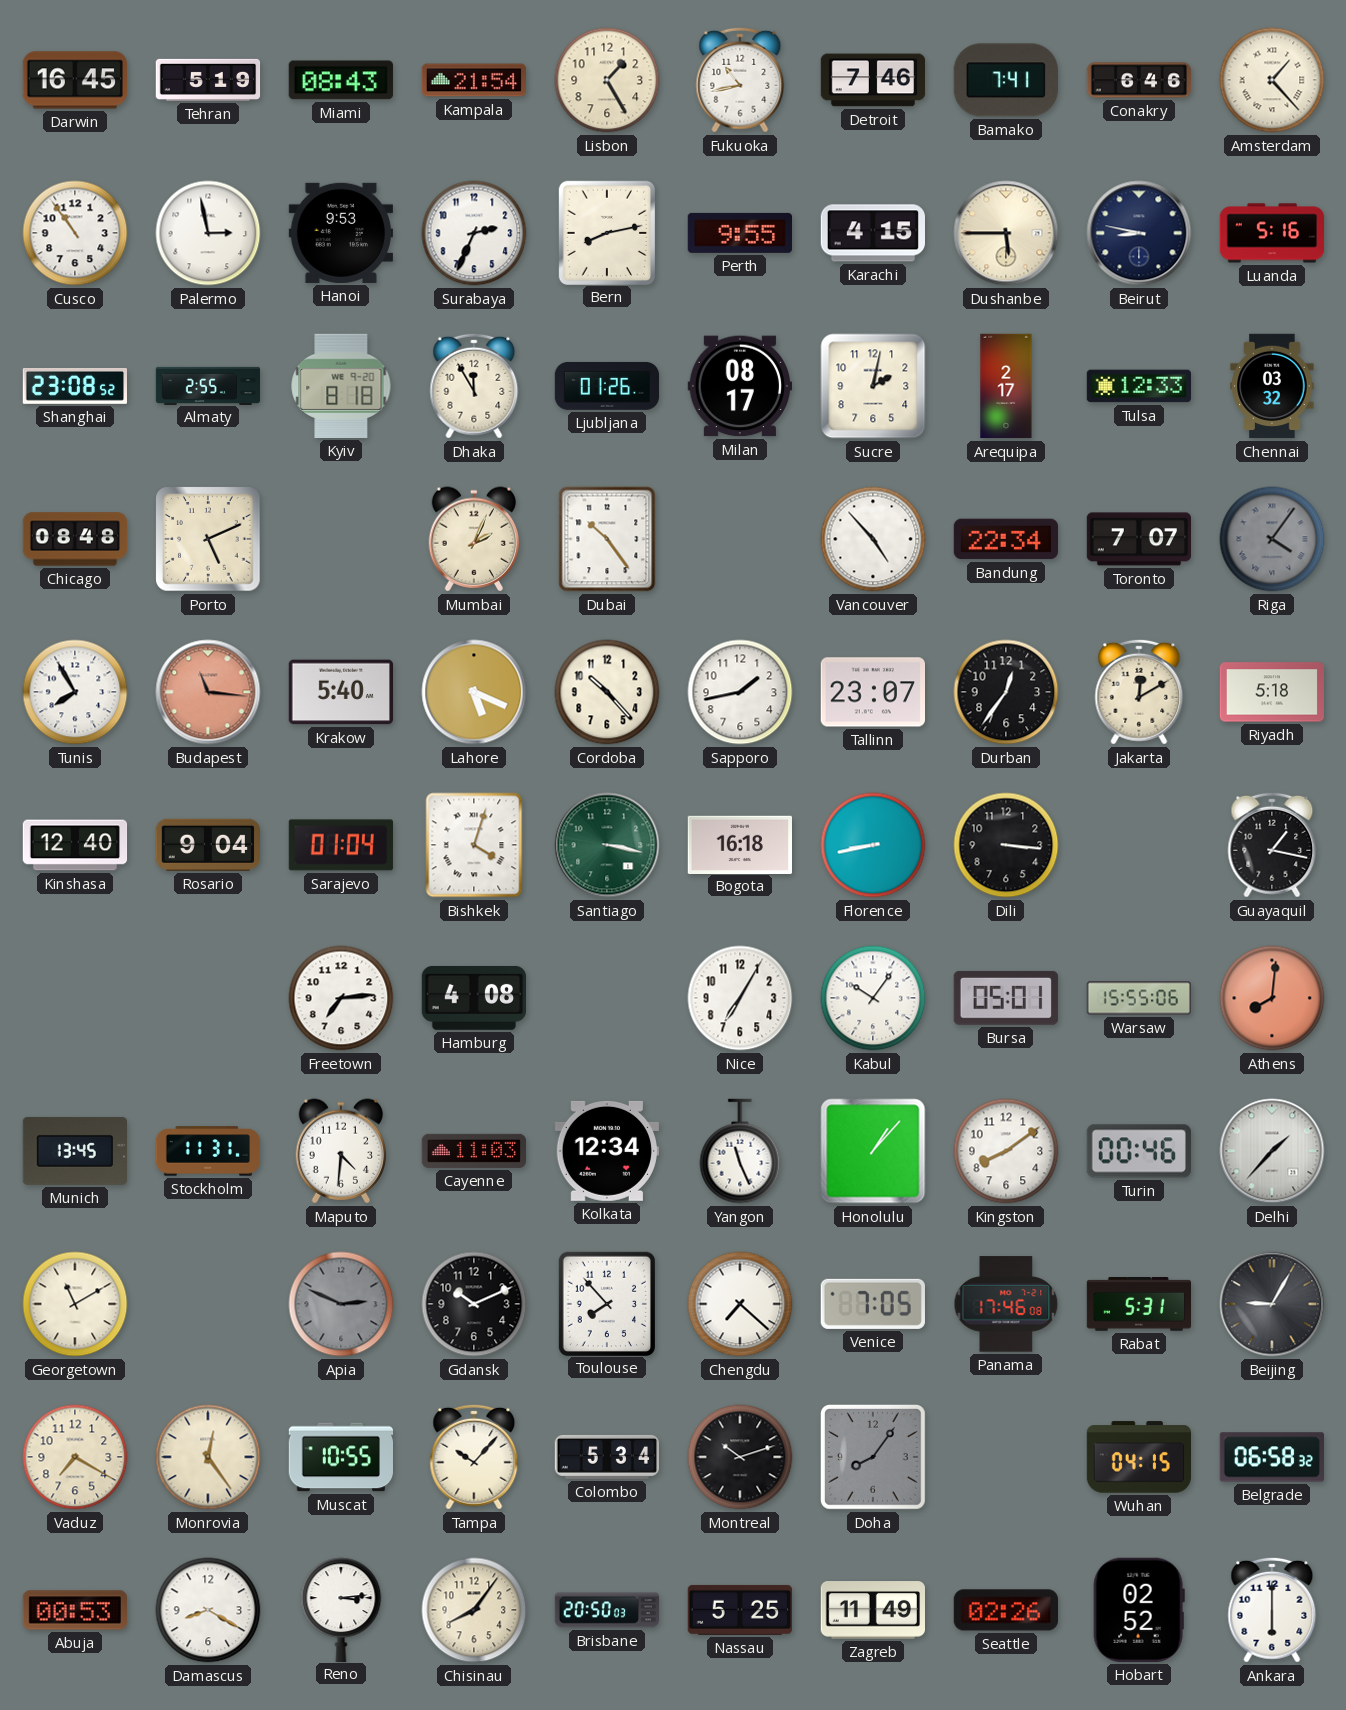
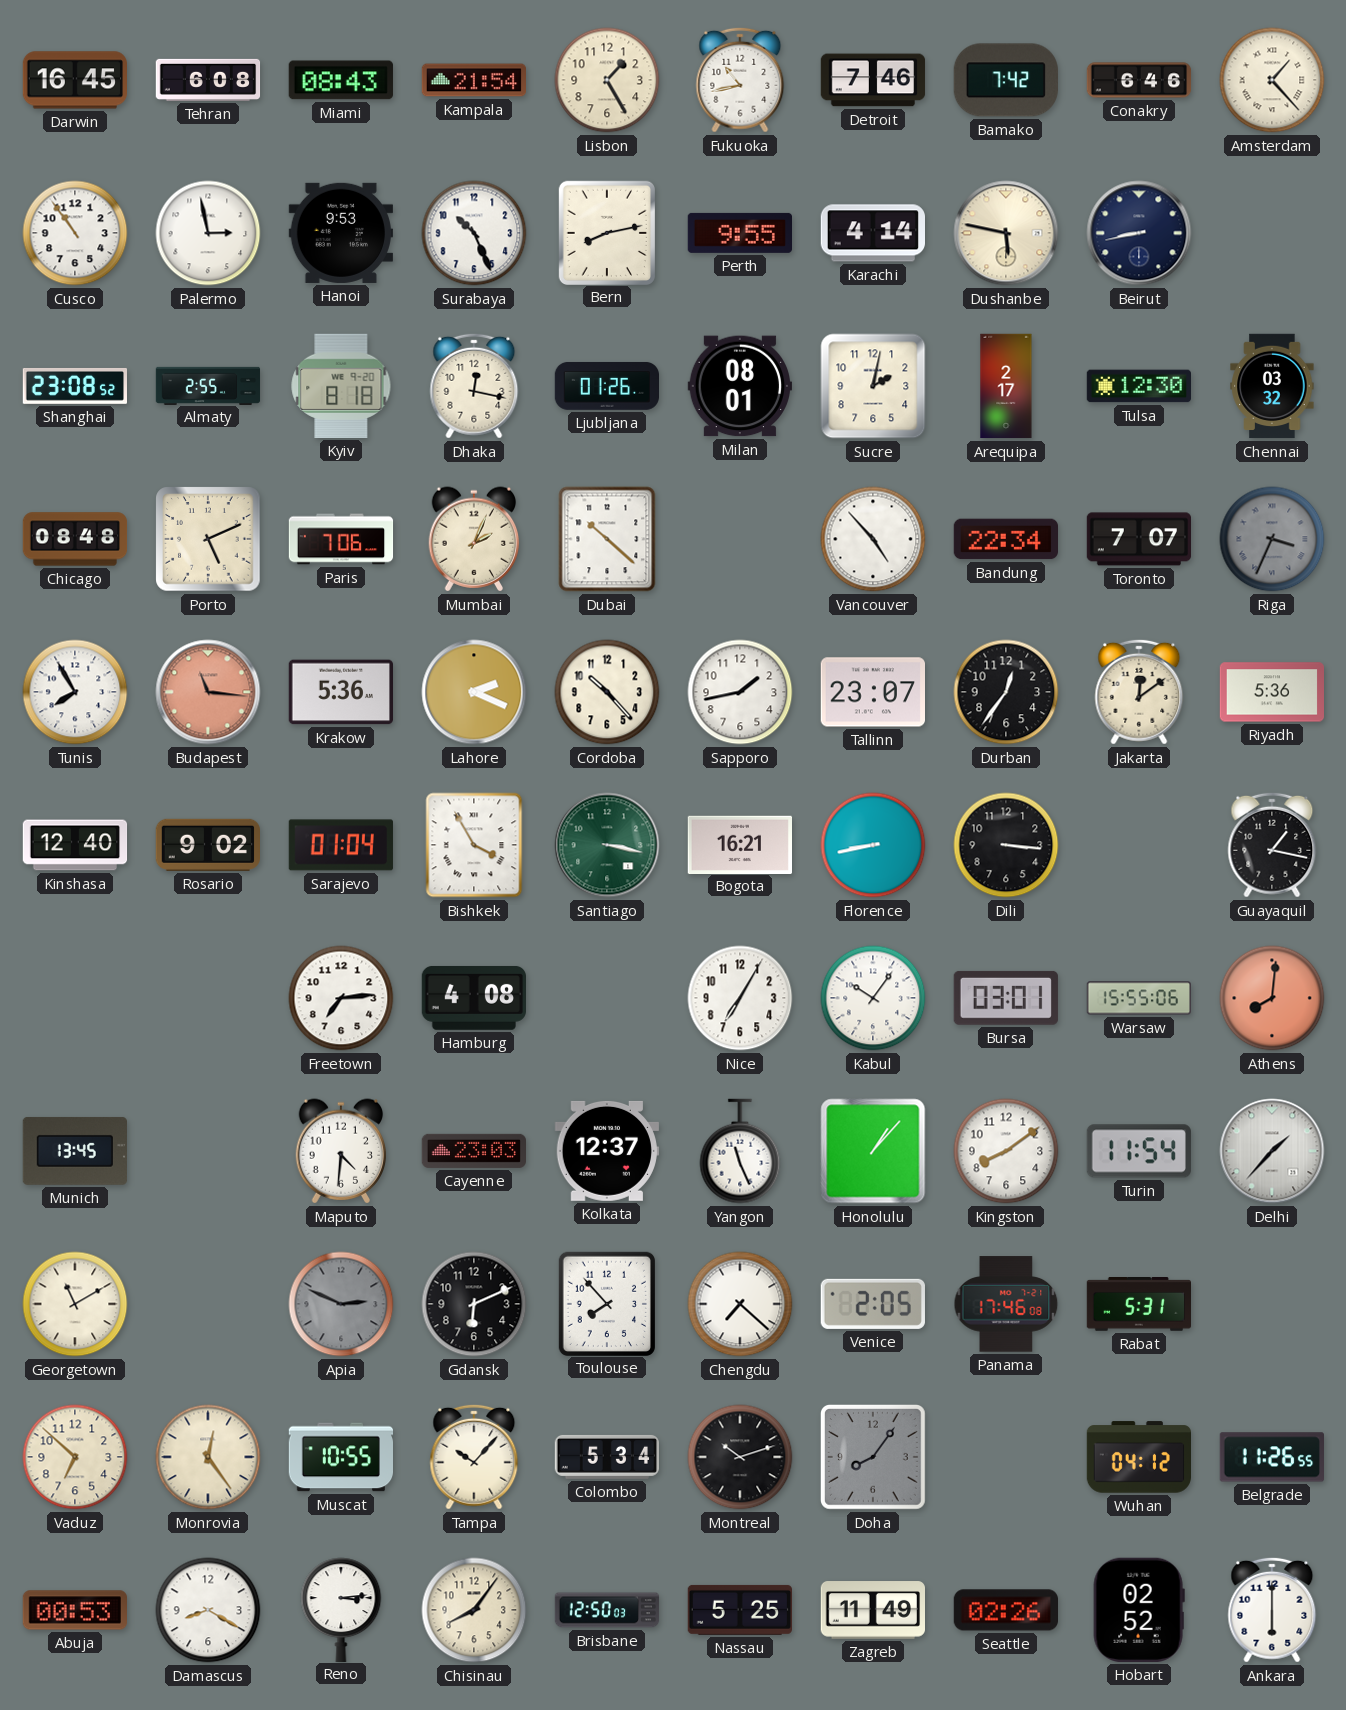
Tehran: 5:19 -> 6:08
Bamako: 7:41 -> 7:42
Surabaya: 2:34 -> 10:26
Karachi: 4:15 -> 4:14
Dushanbe: 5:45 -> 5:47
Beirut: 8:47 -> 8:43
Luanda: 5:16 -> none
Dhaka: 11:55 -> 12:17
Milan: 08:17 -> 08:01
Tulsa: 12:33 -> 12:30
Paris: none -> 7:06
Dubai: 10:24 -> 10:22
Riga: 4:06 -> 3:34
Krakow: 5:40 -> 5:36
Lahore: 5:19 -> 2:19
Jakarta: 12:10 -> 12:09
Riyadh: 5:18 -> 5:36
Rosario: 9:04 -> 9:02
Bishkek: 4:03 -> 3:55
Bogota: 16:18 -> 16:21
Bursa: 05:01 -> 03:01
Stockholm: 11:31 -> none
Cayenne: 11:03 -> 23:03
Kolkata: 12:34 -> 12:37
Turin: 00:46 -> 11:54
Gdansk: 10:11 -> 6:11
Venice: 7:05 -> 2:05
Beijing: 9:05 -> none
Vaduz: 7:20 -> 6:52
Wuhan: 04:15 -> 04:12
Belgrade: 06:58 -> 11:26
Brisbane: 20:50 -> 12:50
